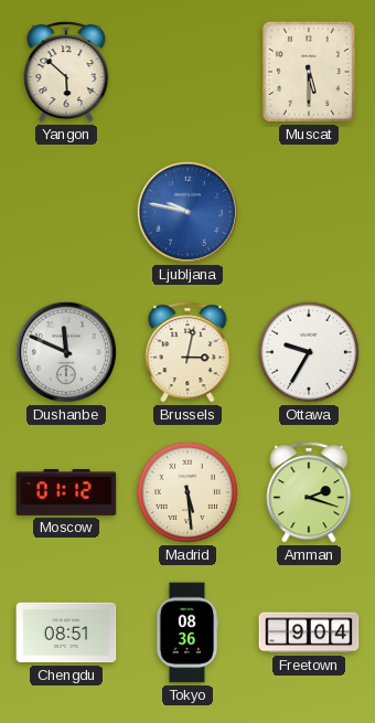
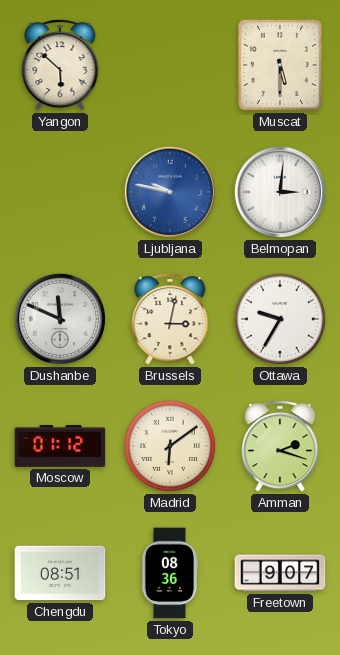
Belmopan: none -> 3:01
Madrid: 5:29 -> 6:09
Freetown: 9:04 -> 9:07
